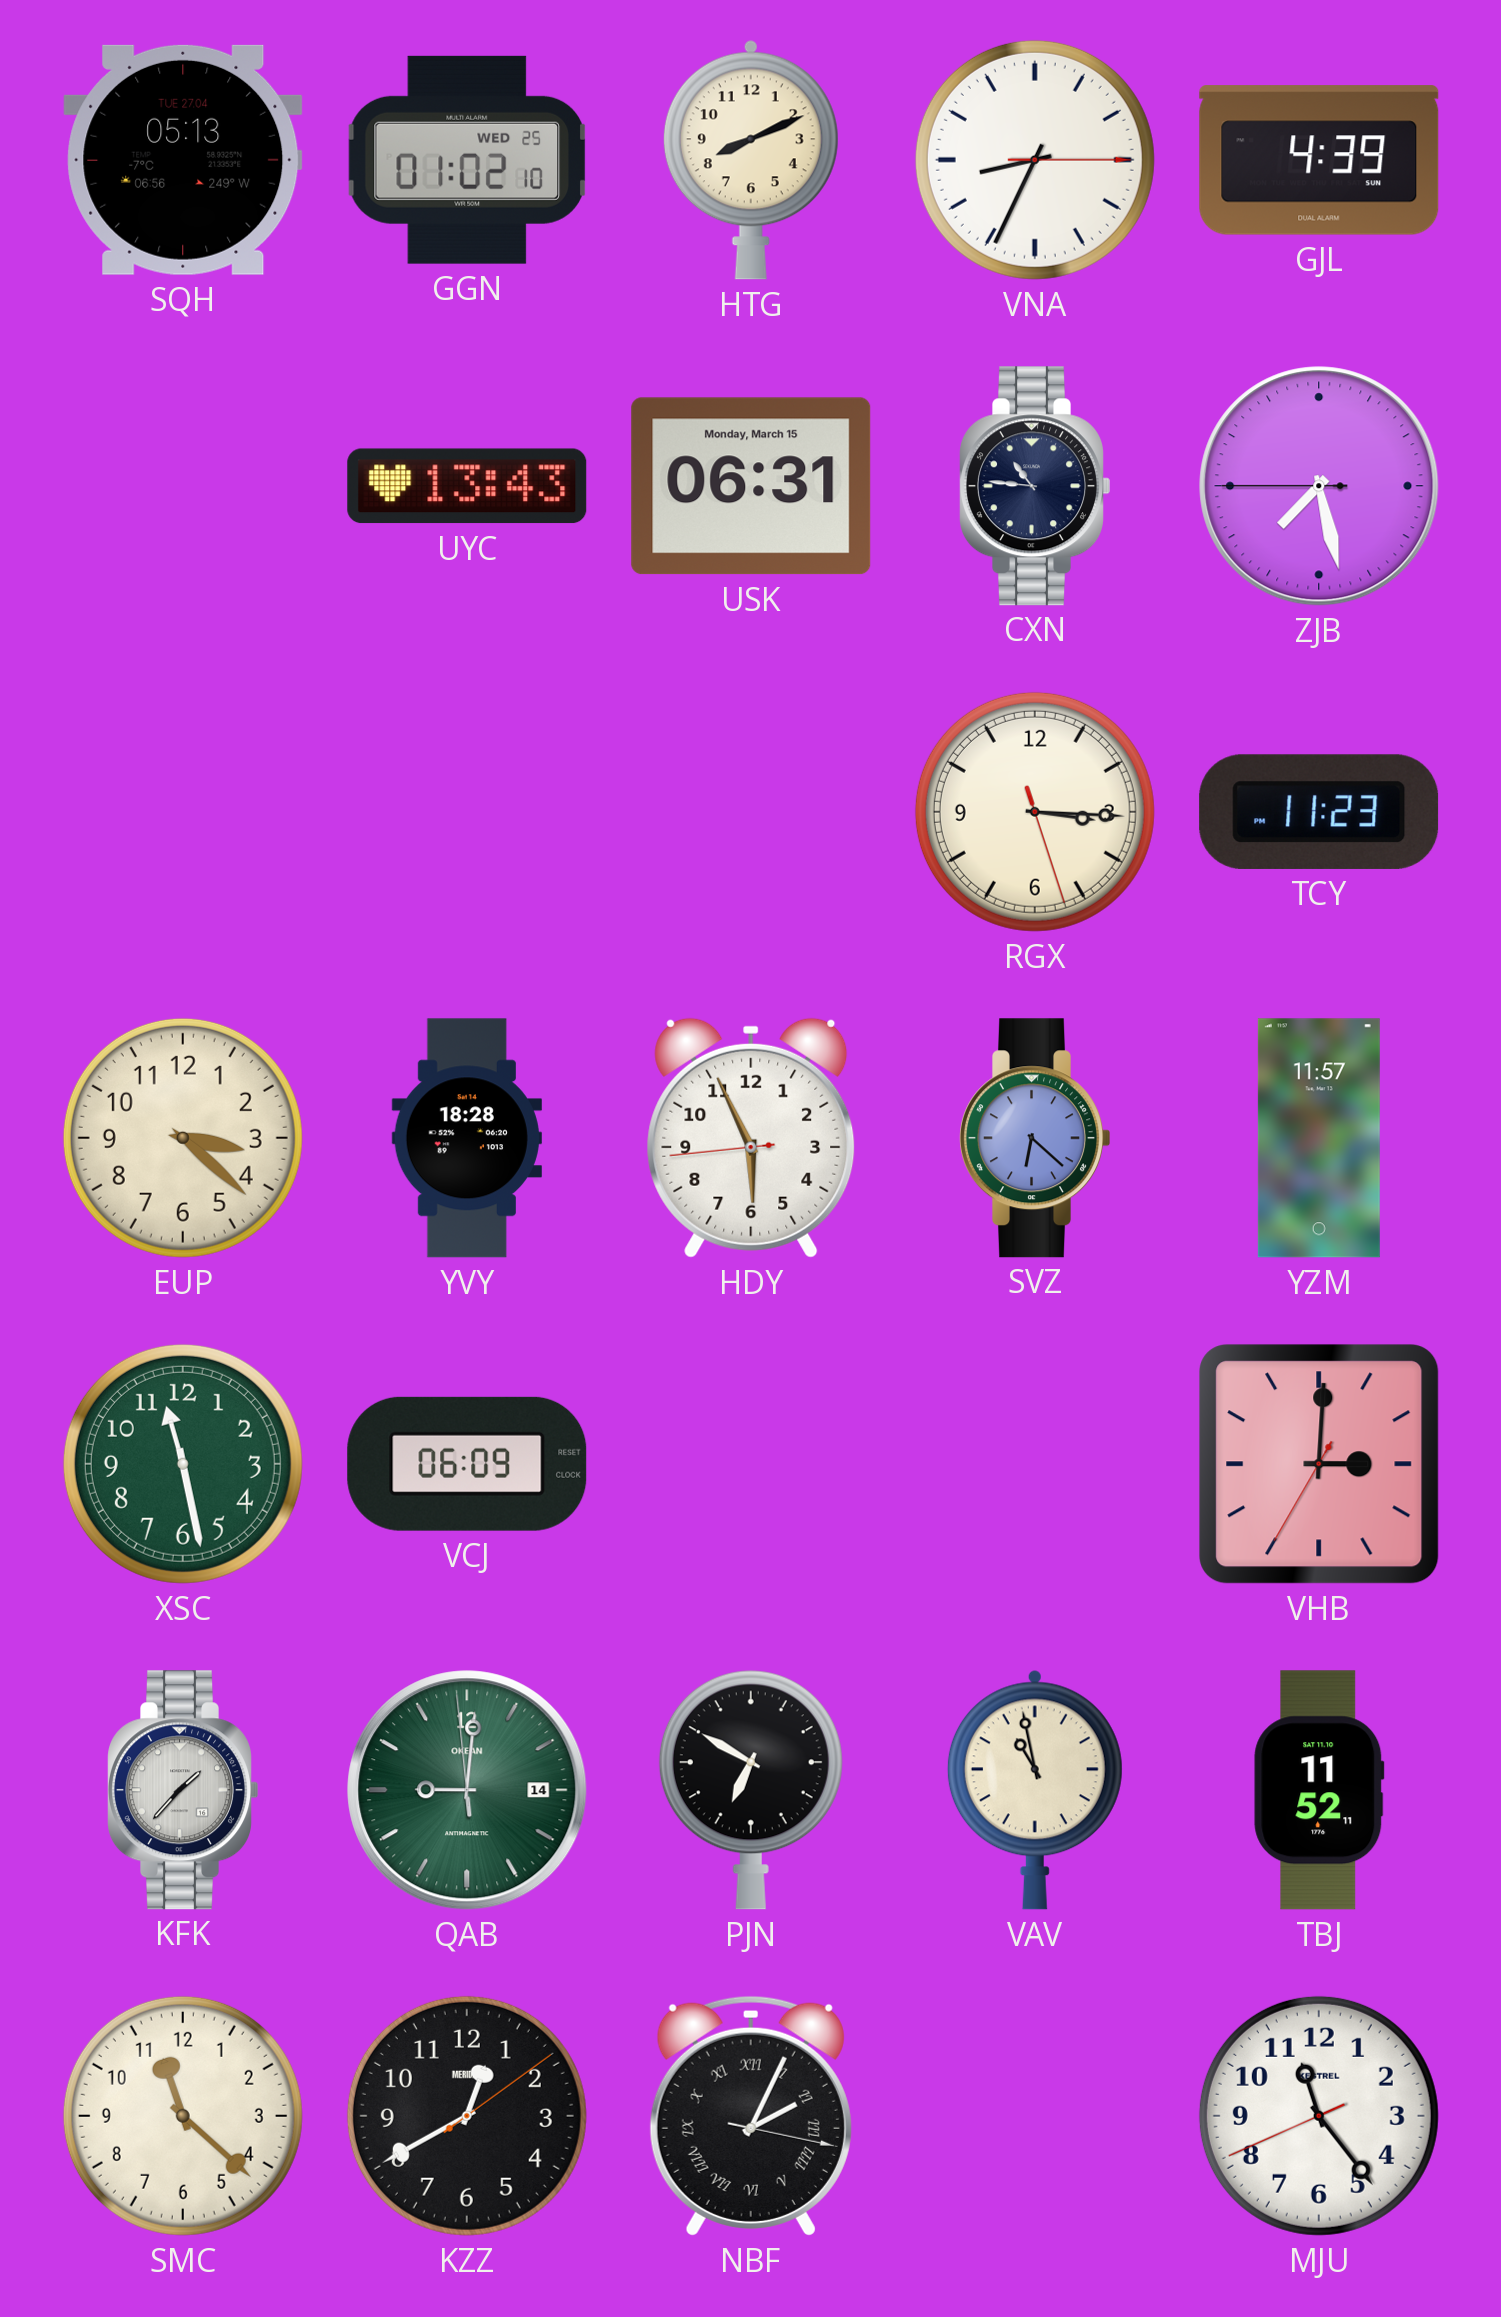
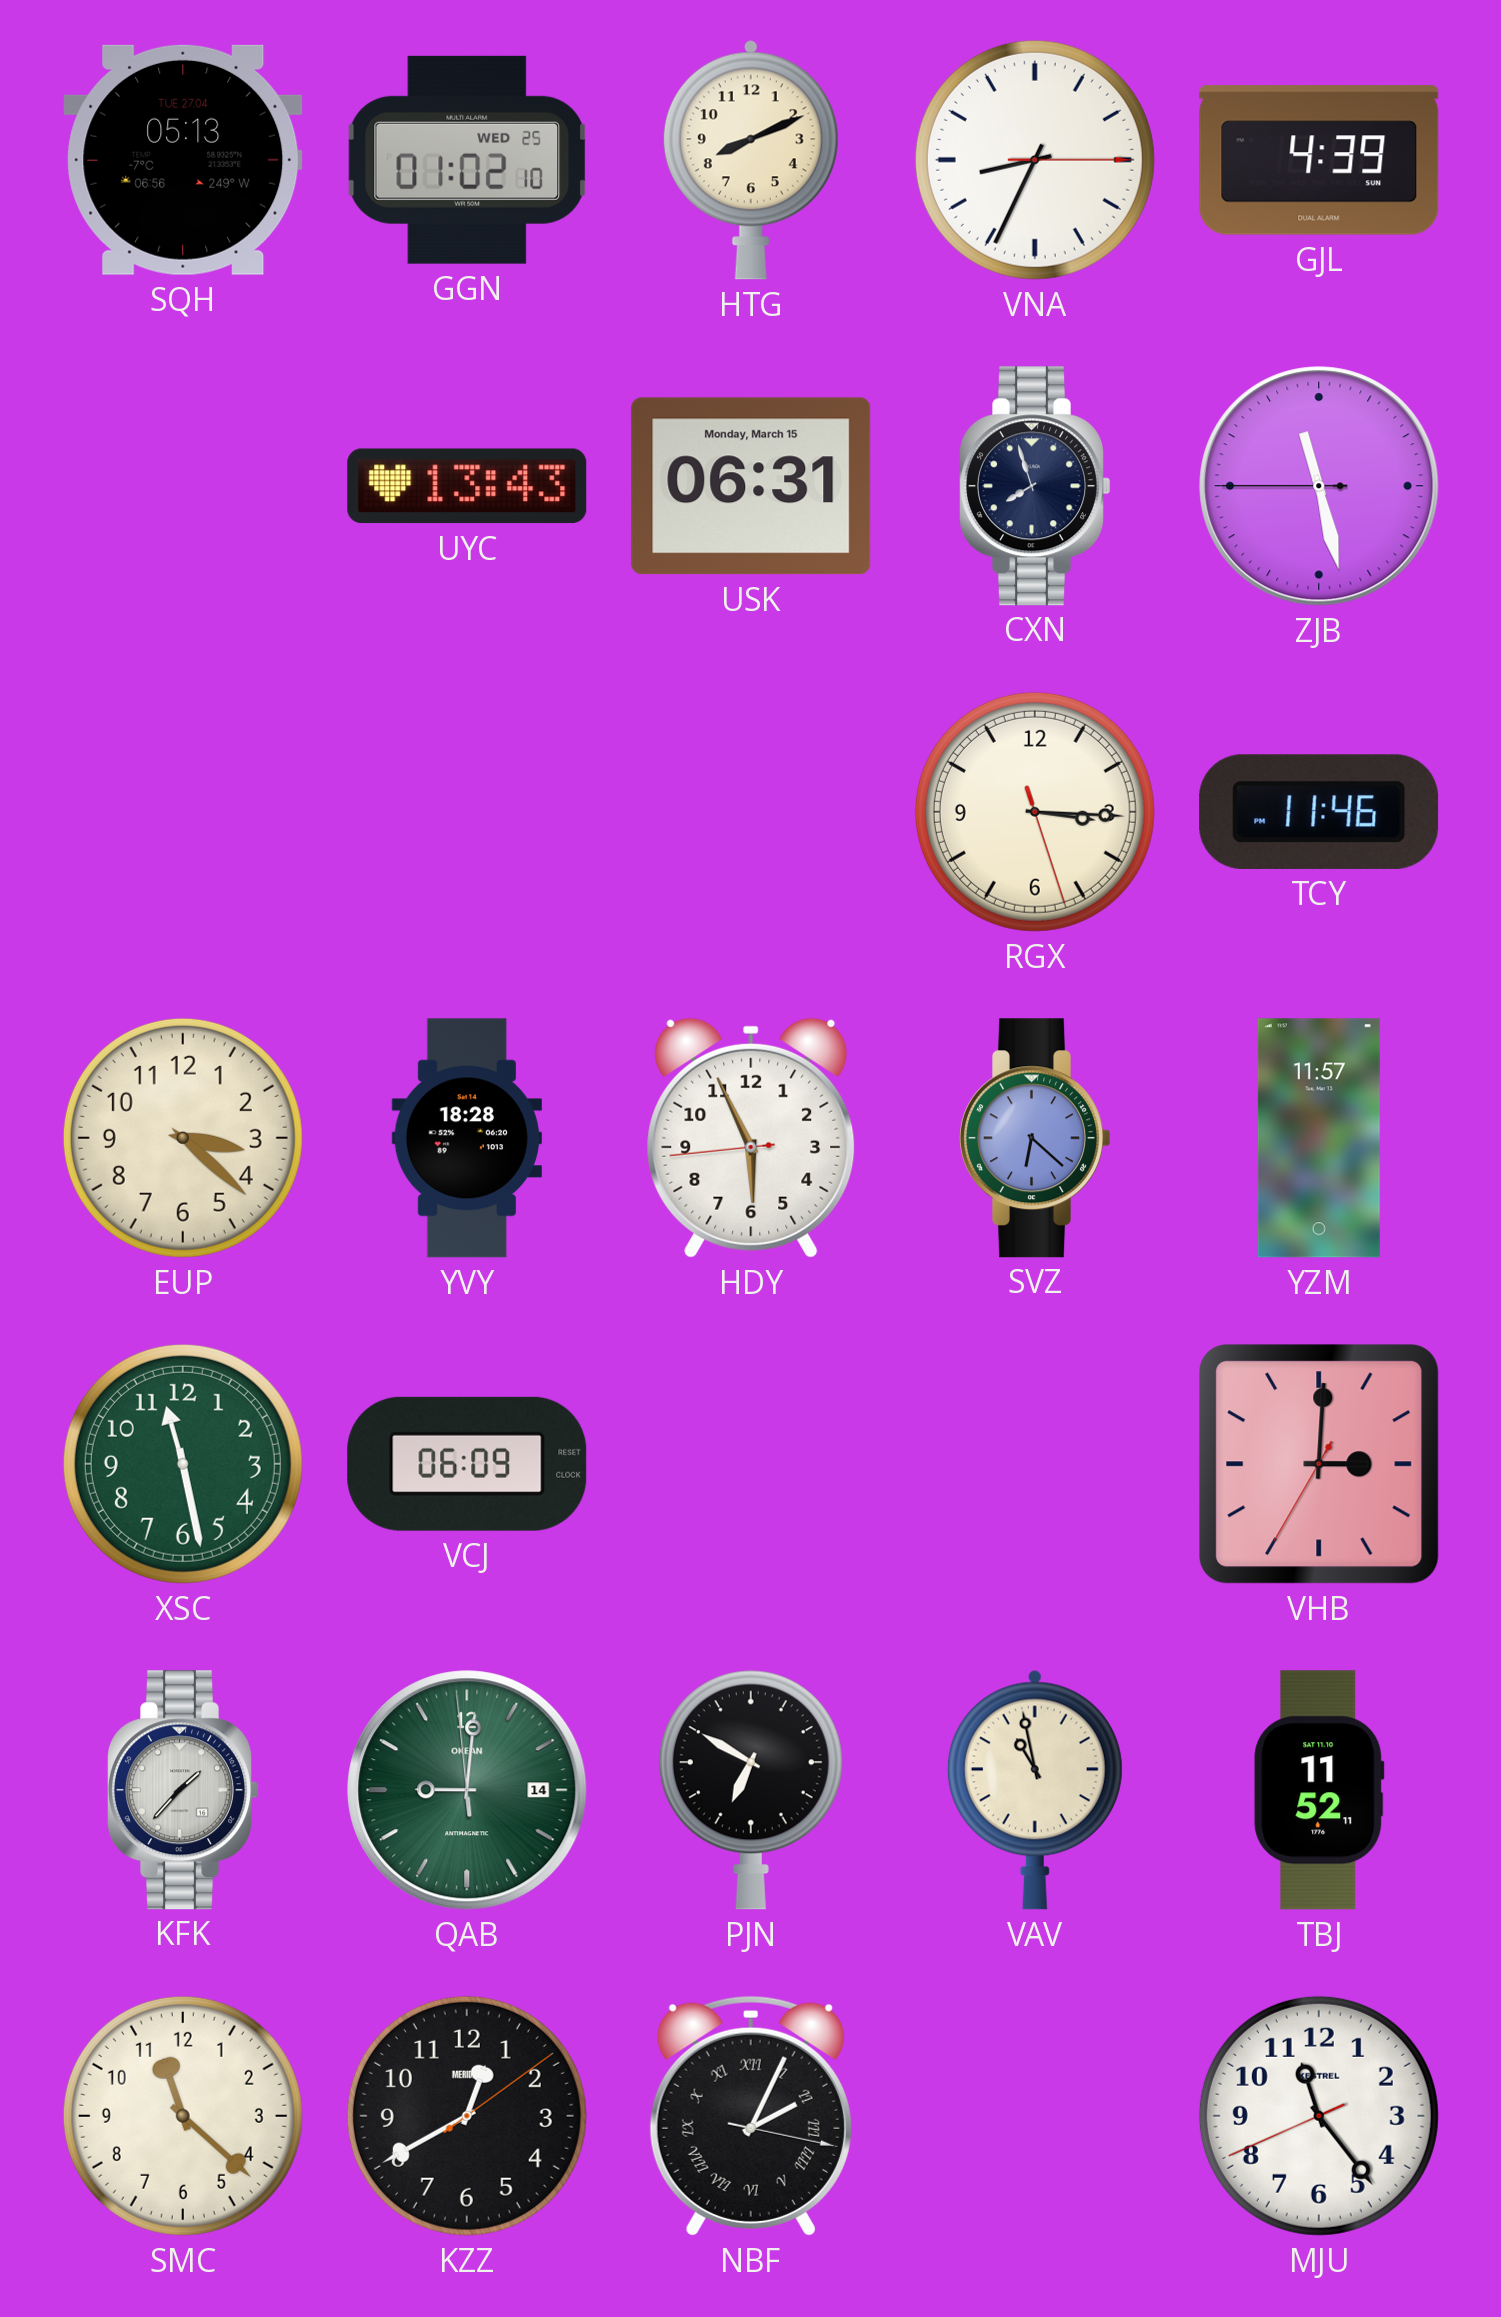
CXN: 10:46 -> 7:57
ZJB: 7:27 -> 11:27
TCY: 11:23 -> 11:46
